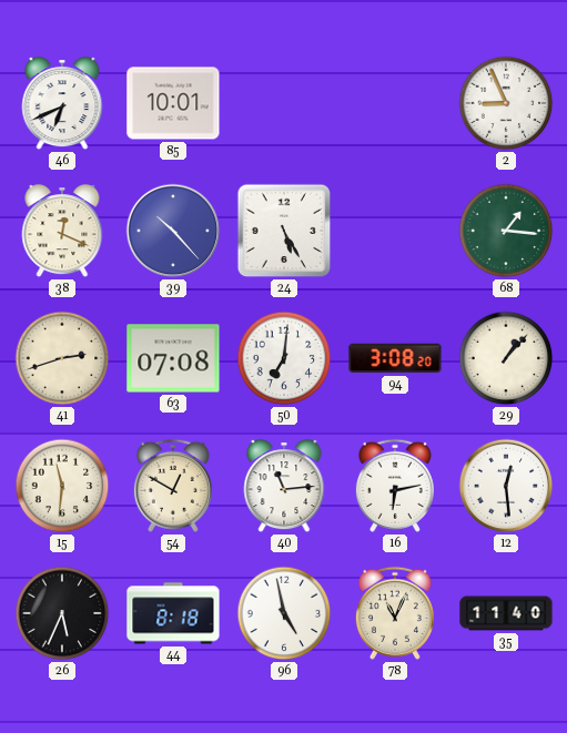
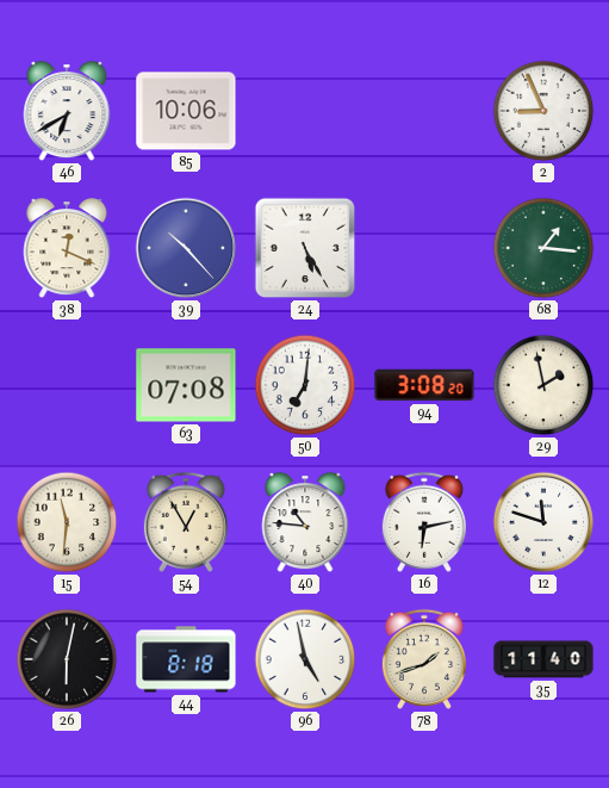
46: 6:41 -> 6:40
85: 10:01 -> 10:06
41: 2:42 -> none
29: 1:07 -> 1:58
54: 12:50 -> 12:55
40: 11:14 -> 10:46
12: 12:29 -> 11:48
26: 5:34 -> 6:02
78: 11:04 -> 1:42
